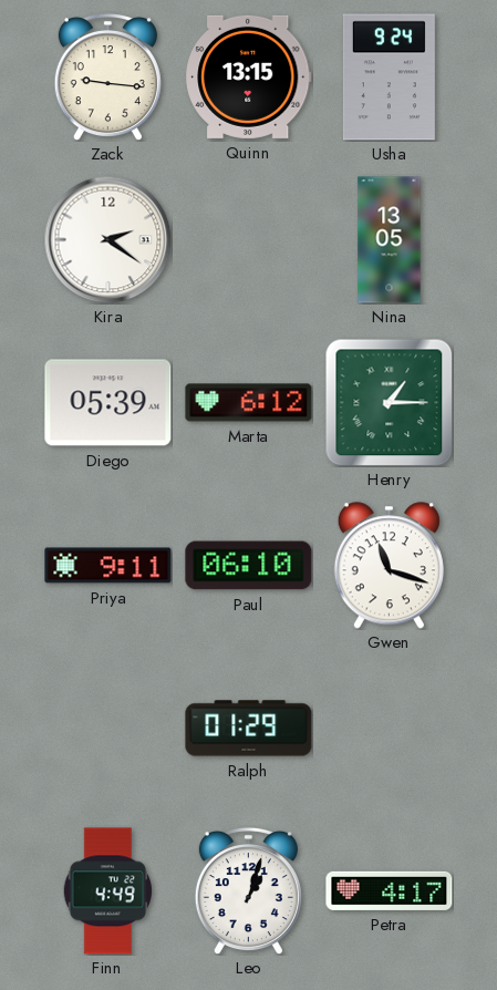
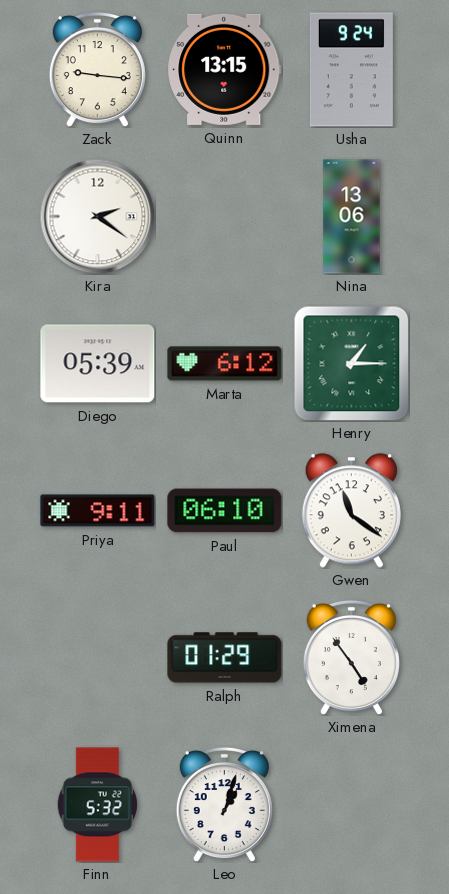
Nina: 13:05 -> 13:06
Gwen: 11:18 -> 11:21
Ximena: none -> 4:54
Finn: 4:49 -> 5:32
Petra: 4:17 -> none
